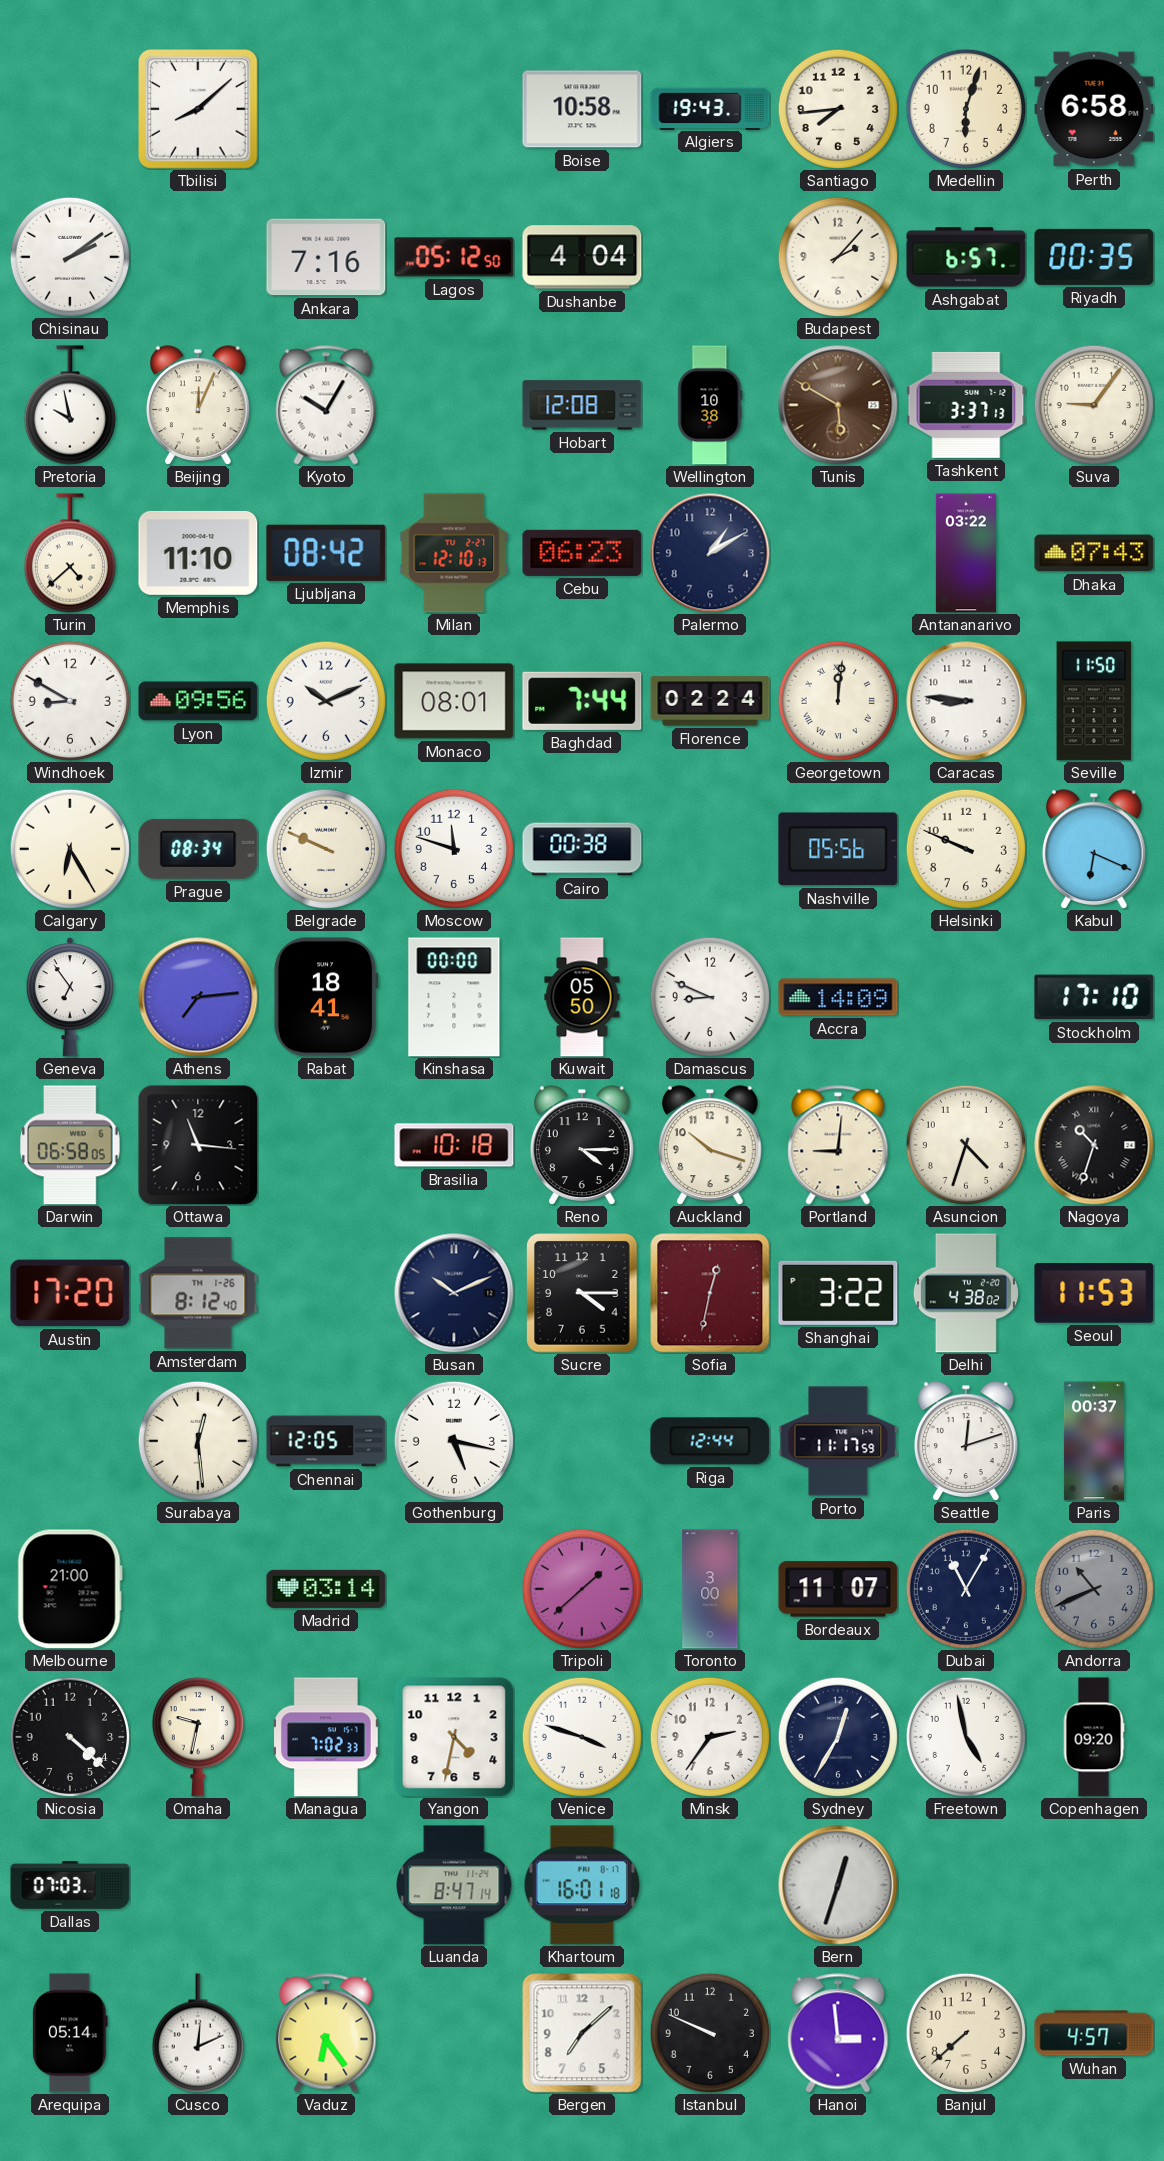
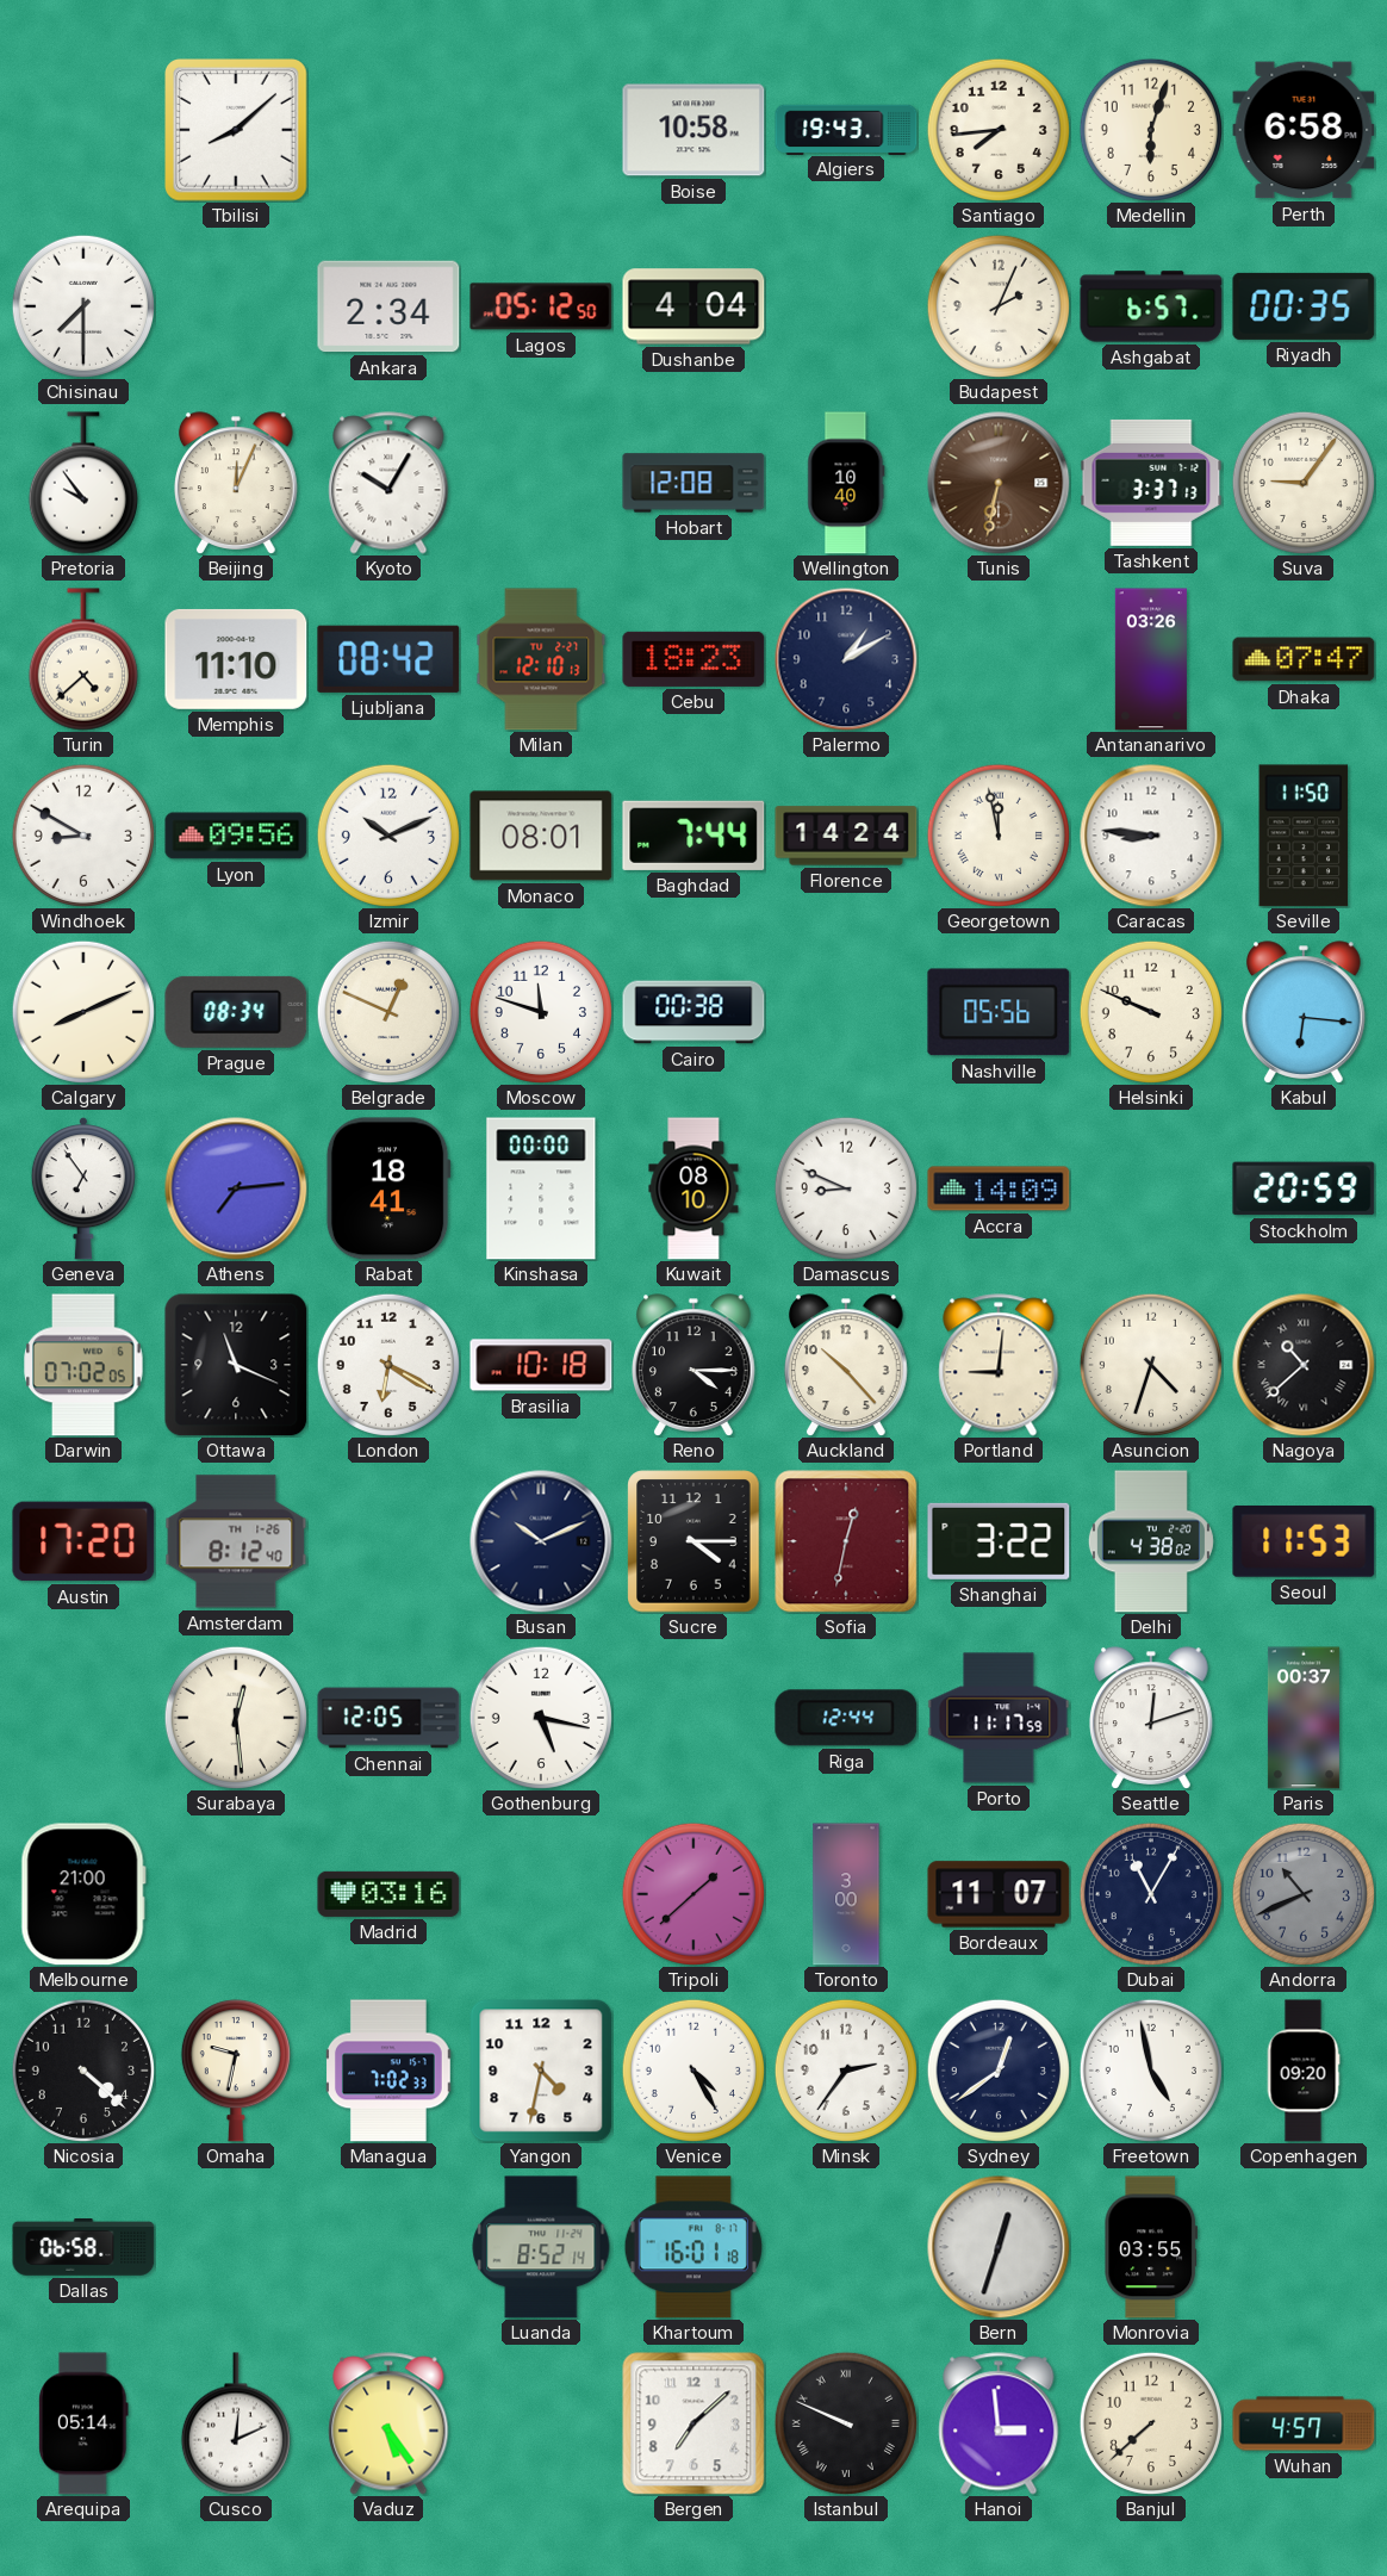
Chisinau: 2:09 -> 7:30
Ankara: 7:16 -> 2:34
Budapest: 2:07 -> 2:04
Pretoria: 9:58 -> 9:54
Wellington: 10:38 -> 10:40
Tunis: 5:50 -> 6:32
Cebu: 06:23 -> 18:23
Antananarivo: 03:22 -> 03:26
Dhaka: 07:43 -> 07:47
Florence: 02:24 -> 14:24
Georgetown: 12:01 -> 11:58
Calgary: 6:25 -> 8:11
Belgrade: 9:49 -> 12:49
Kabul: 6:19 -> 6:16
Kuwait: 05:50 -> 08:10
Stockholm: 17:10 -> 20:59
Darwin: 06:58 -> 07:02
Ottawa: 11:16 -> 11:19
London: none -> 6:20
Auckland: 10:18 -> 10:23
Nagoya: 10:33 -> 10:38
Madrid: 03:14 -> 03:16
Venice: 3:48 -> 4:25
Sydney: 12:35 -> 12:39
Dallas: 07:03 -> 06:58
Luanda: 8:47 -> 8:52
Monrovia: none -> 03:55
Vaduz: 6:24 -> 5:24
Istanbul numerals: Arabic -> Roman
